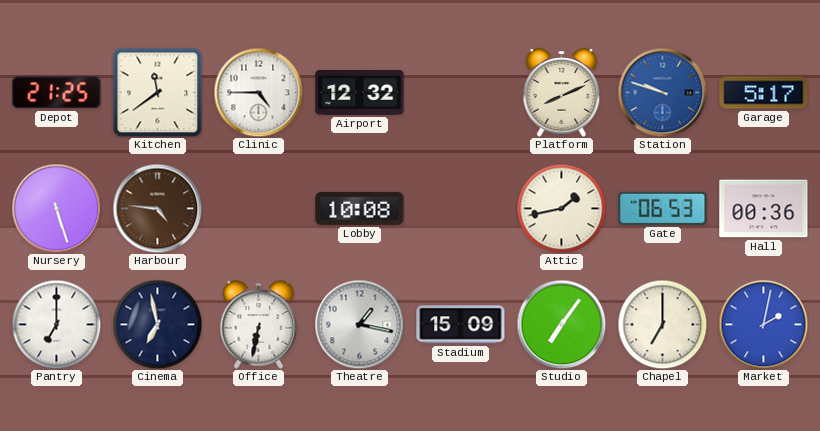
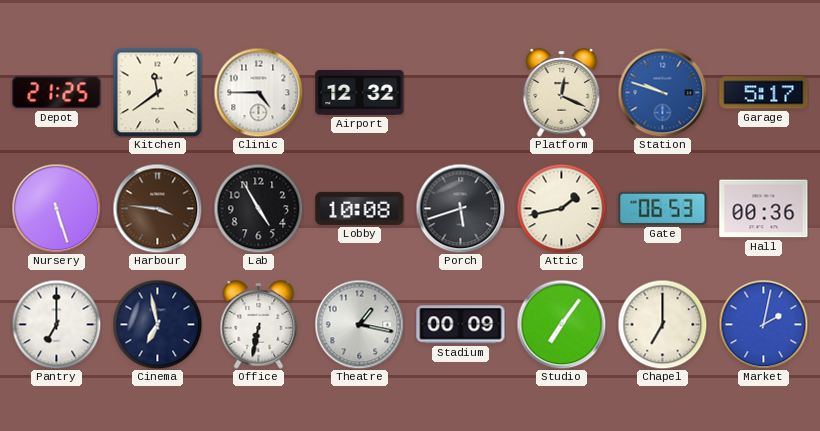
Platform: 8:11 -> 12:19
Harbour: 4:46 -> 3:46
Lab: none -> 4:55
Porch: none -> 5:42
Stadium: 15:09 -> 00:09
